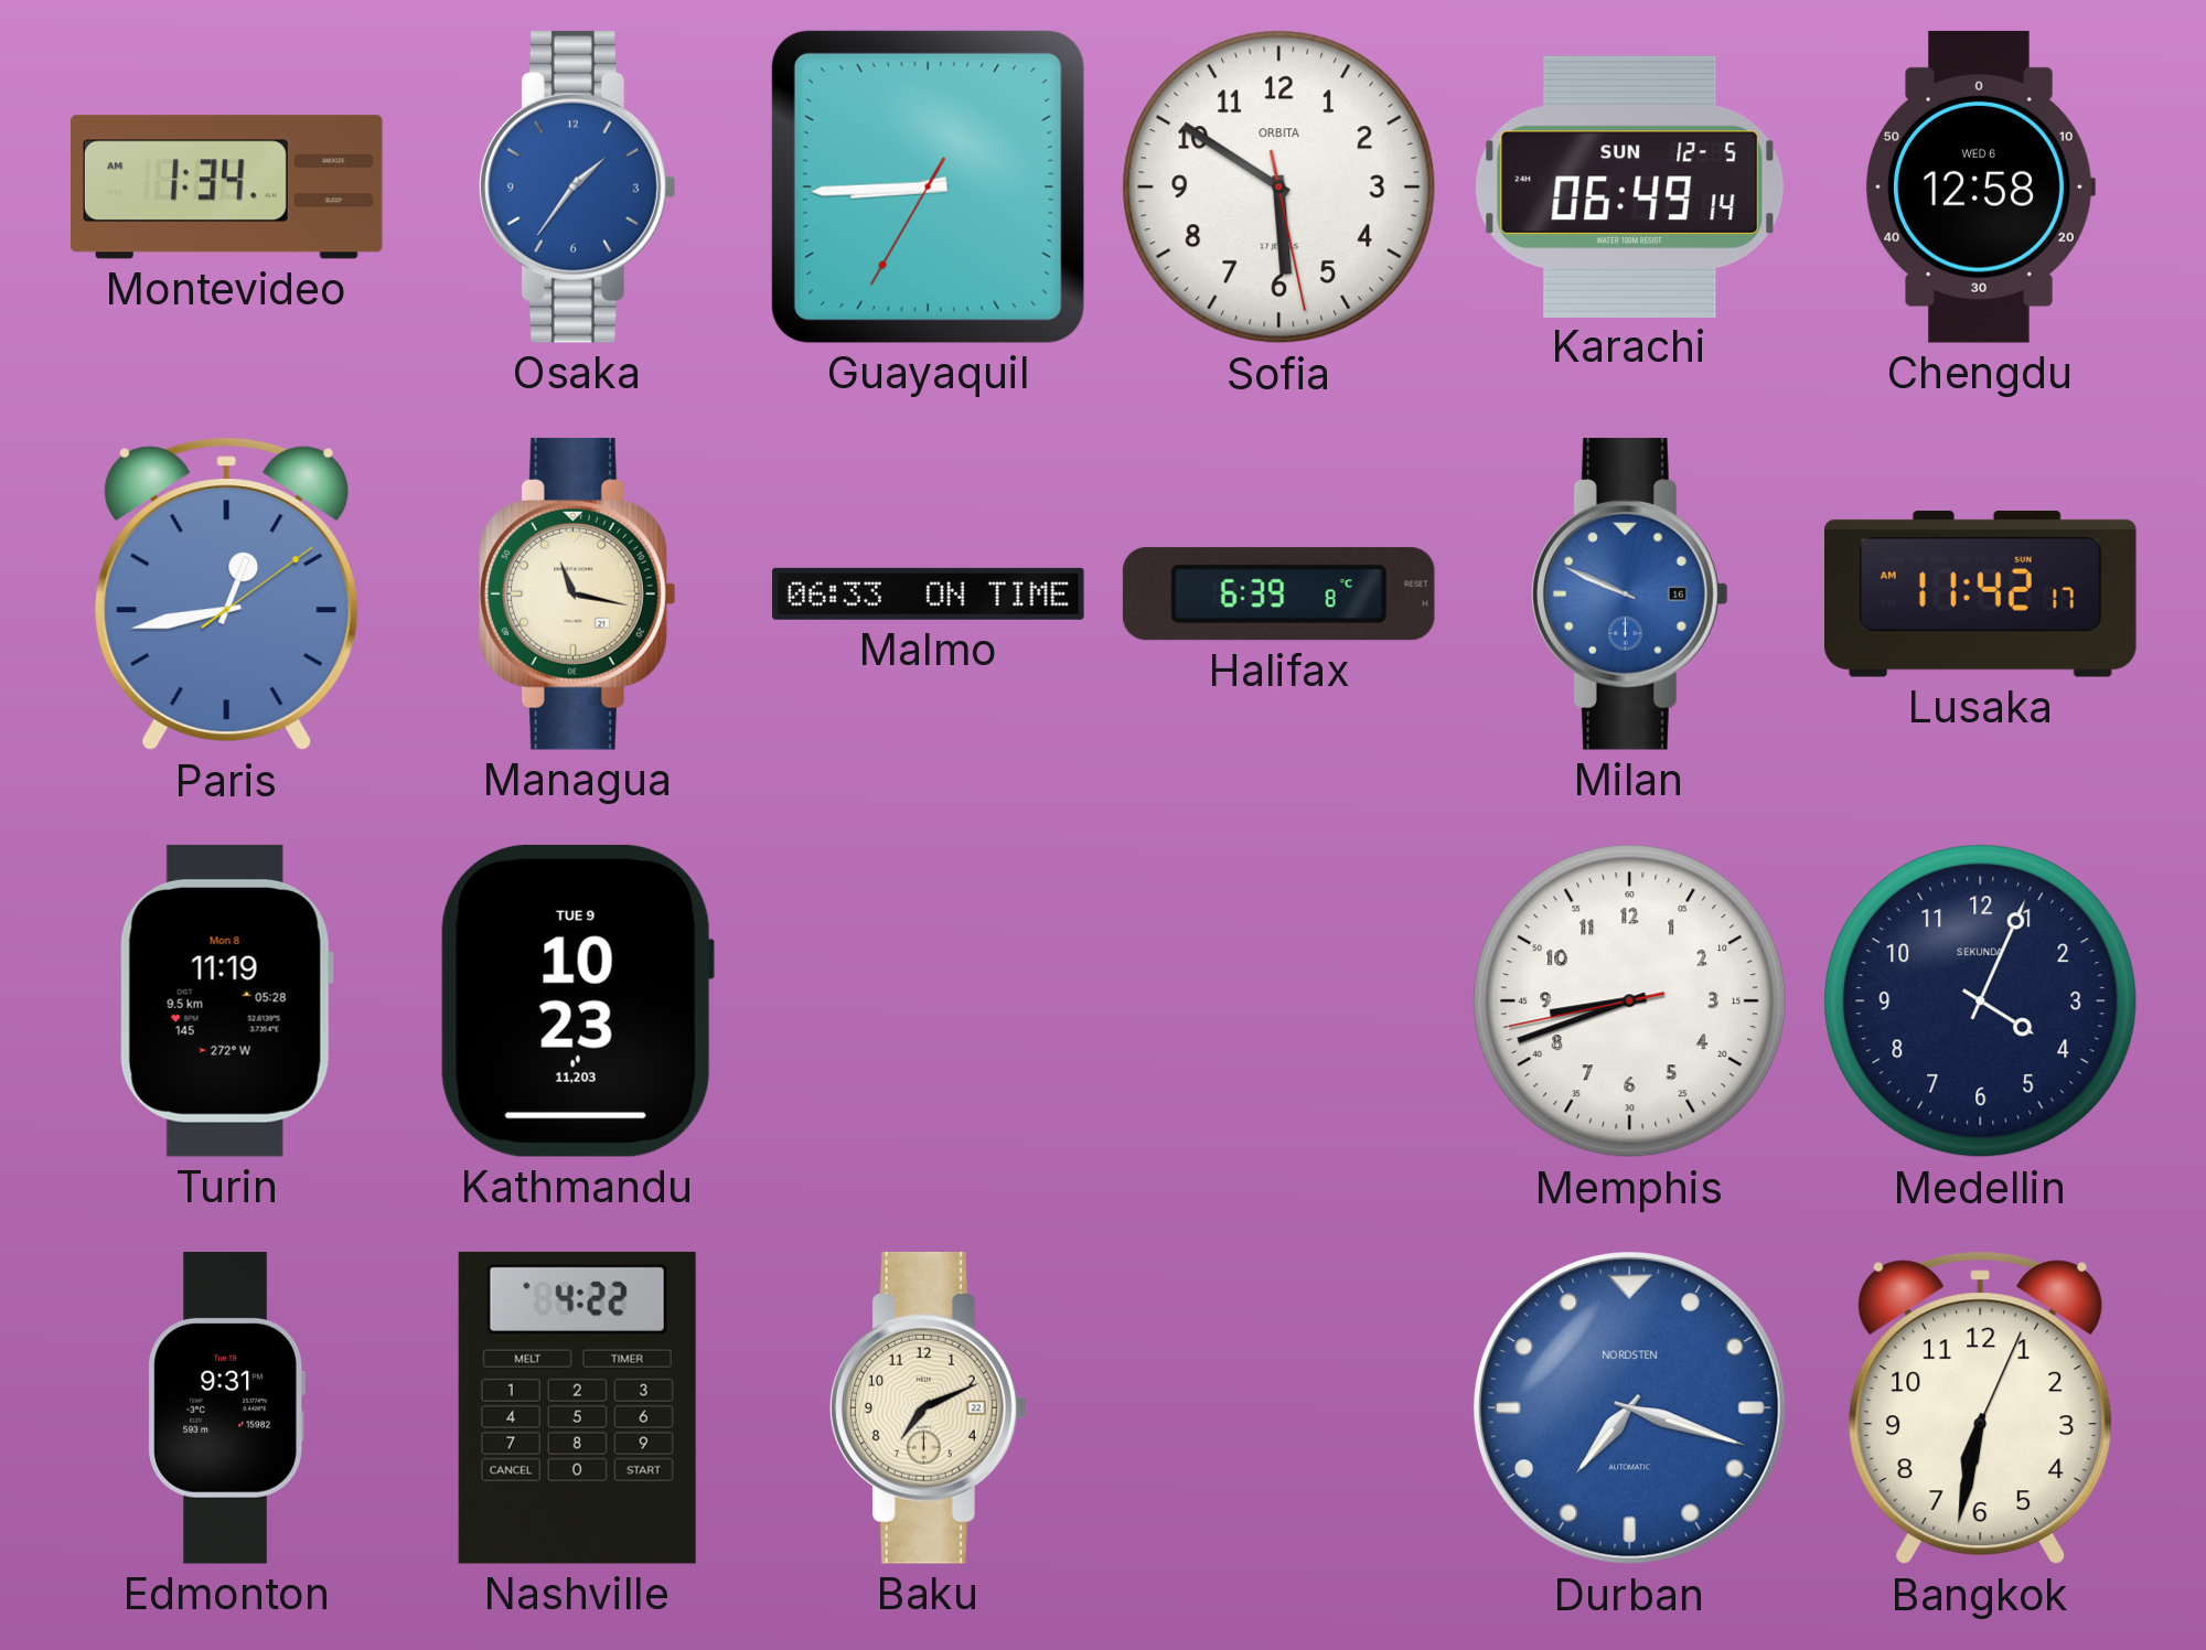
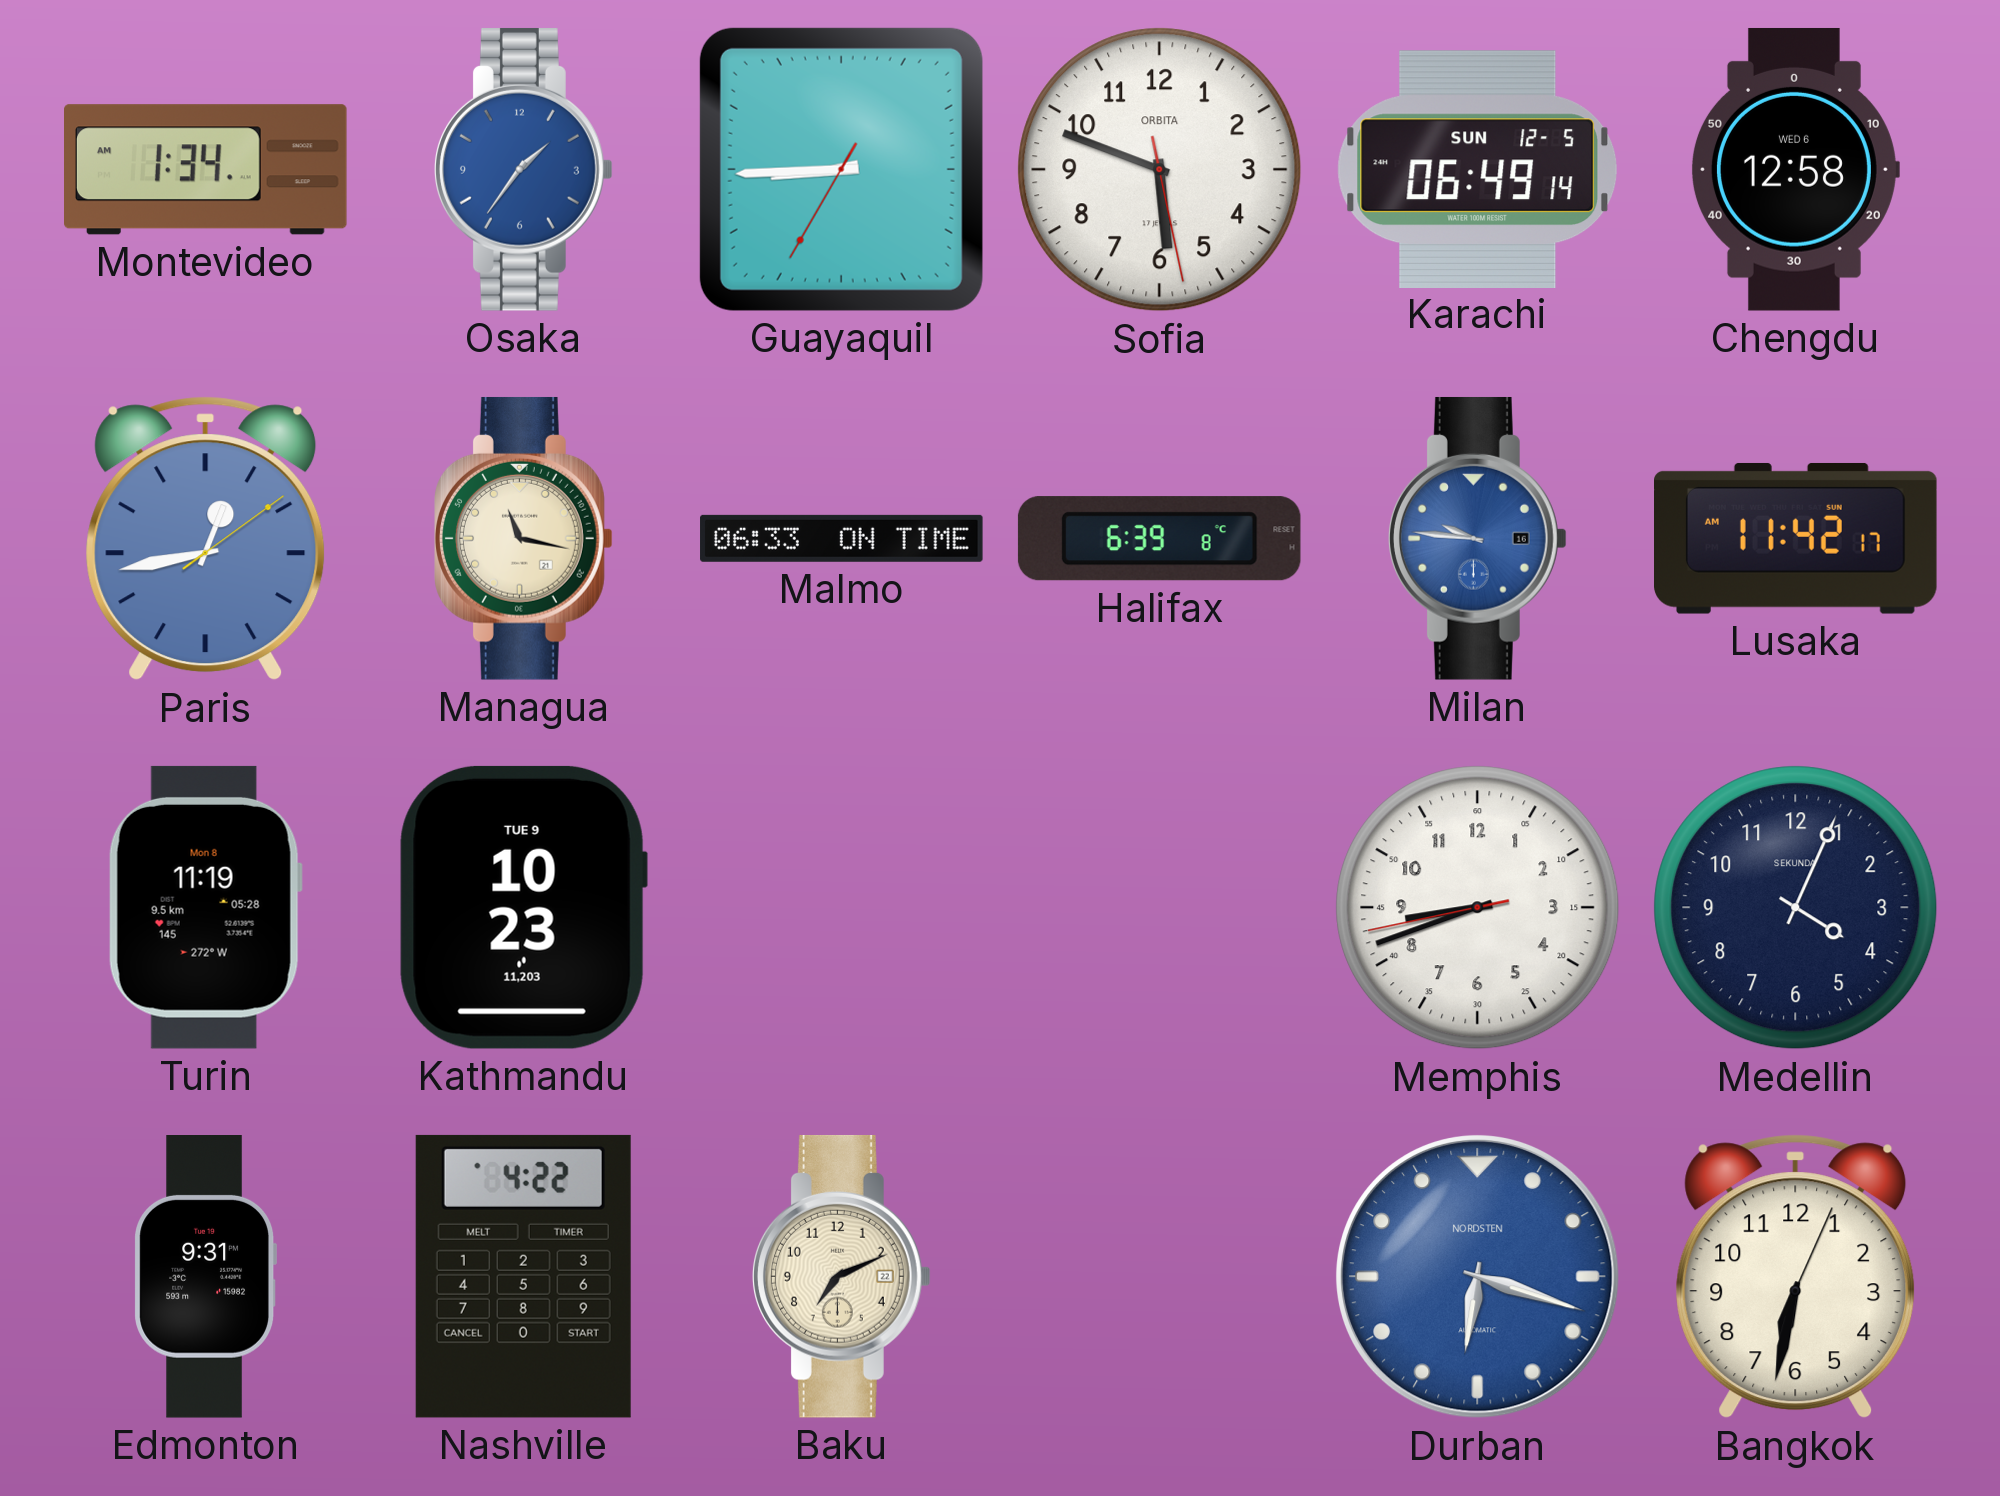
Sofia: 5:50 -> 5:48
Milan: 9:49 -> 9:46
Durban: 7:18 -> 6:18
